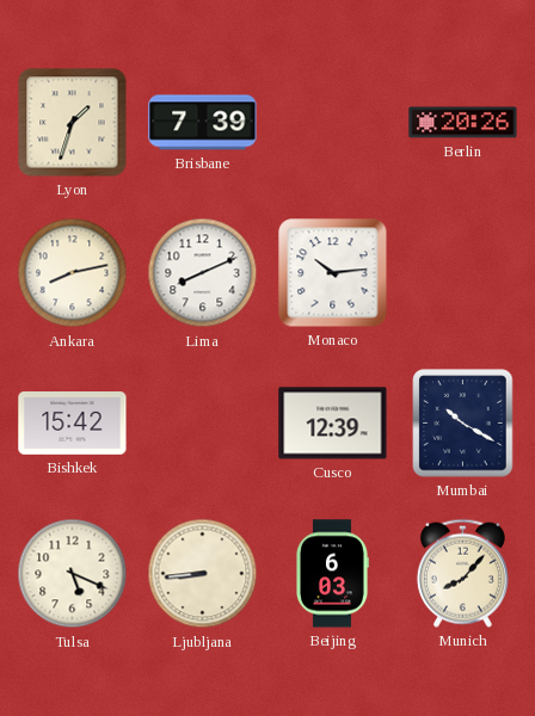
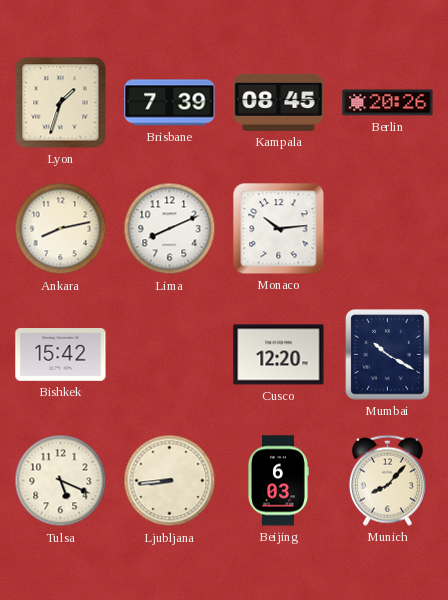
Kampala: none -> 08:45
Cusco: 12:39 -> 12:20
